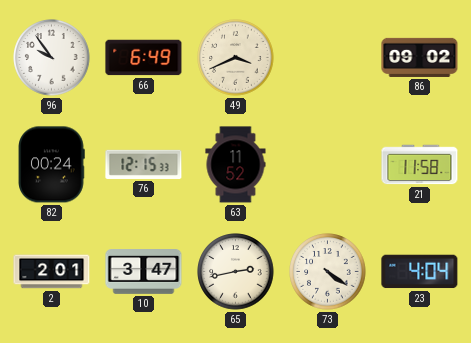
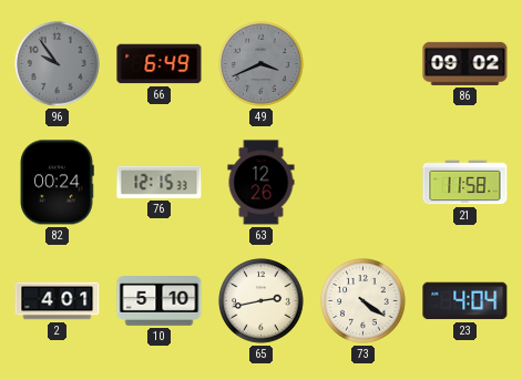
96 dial: white -> grey
49 dial: cream -> grey
63: 11:52 -> 12:26
2: 2:01 -> 4:01
10: 3:47 -> 5:10
